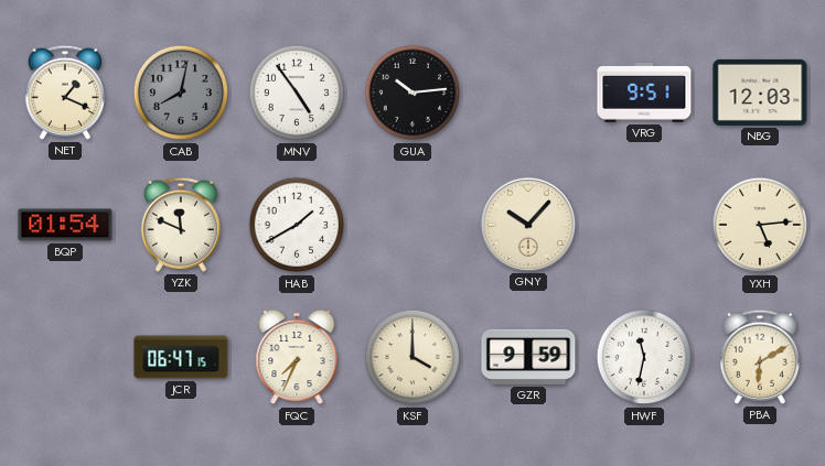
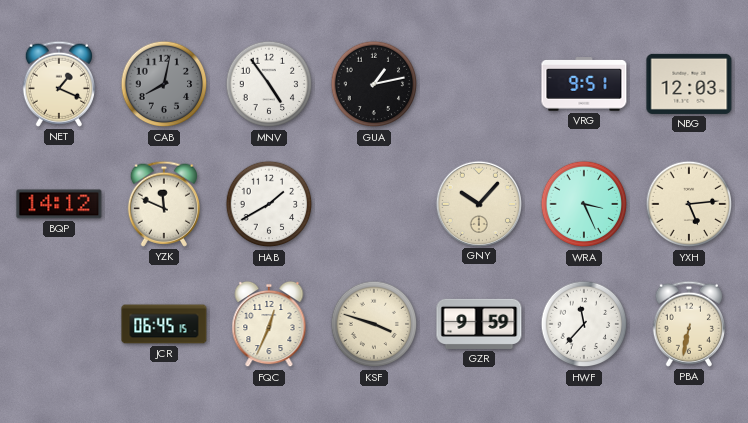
GUA: 10:14 -> 1:13
BQP: 01:54 -> 14:12
WRA: none -> 3:26
JCR: 06:47 -> 06:45
FQC: 7:34 -> 12:34
KSF: 4:00 -> 3:48
HWF: 11:32 -> 11:37
PBA: 6:10 -> 6:32
